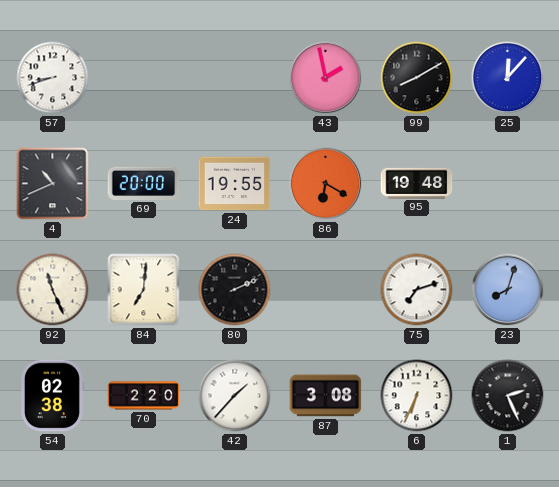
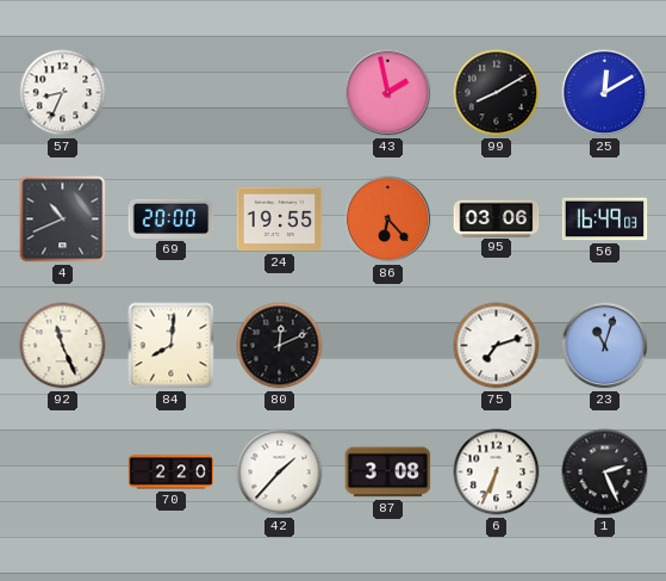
57: 8:42 -> 8:34
25: 12:07 -> 12:10
86: 6:20 -> 6:23
95: 19:48 -> 03:06
56: none -> 16:49
84: 7:01 -> 8:01
80: 2:11 -> 12:11
23: 8:03 -> 11:03
54: 02:38 -> none
